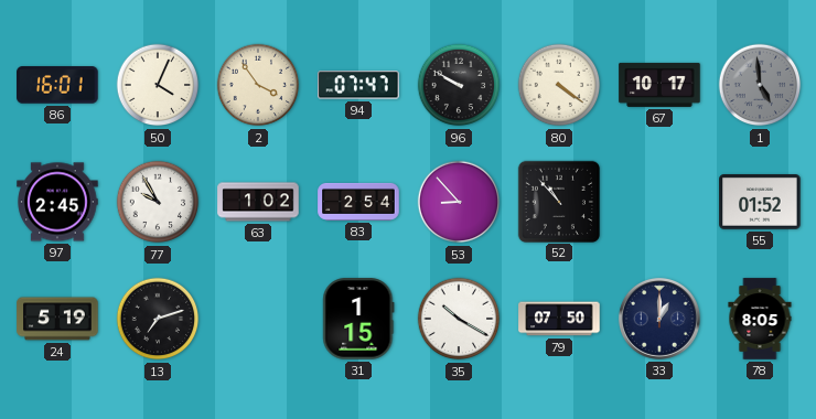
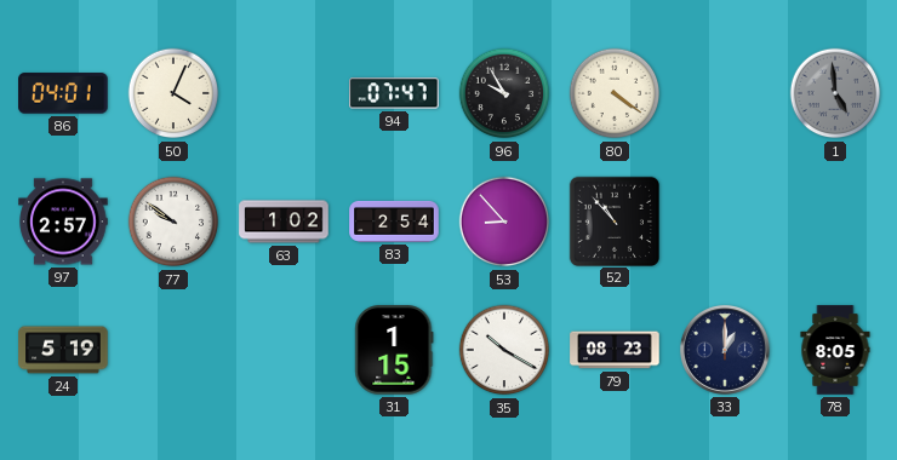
86: 16:01 -> 04:01
2: 3:54 -> none
96: 9:50 -> 9:55
67: 10:17 -> none
97: 2:45 -> 2:57
77: 9:55 -> 9:51
55: 01:52 -> none
13: 7:12 -> none
79: 07:50 -> 08:23
